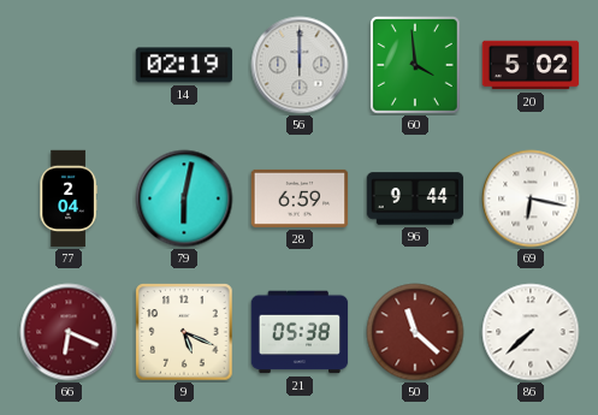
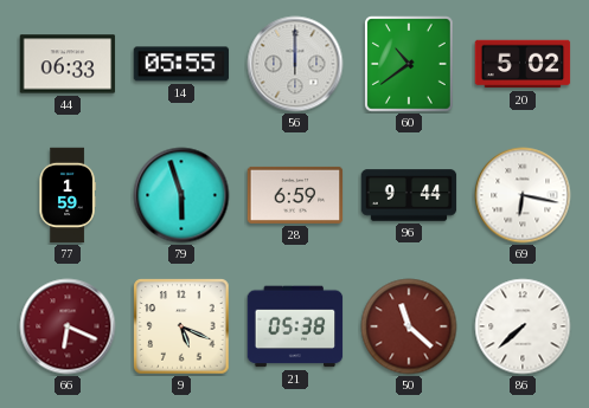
44: none -> 06:33
14: 02:19 -> 05:55
60: 3:59 -> 10:39
77: 2:04 -> 1:59
79: 6:02 -> 5:57
